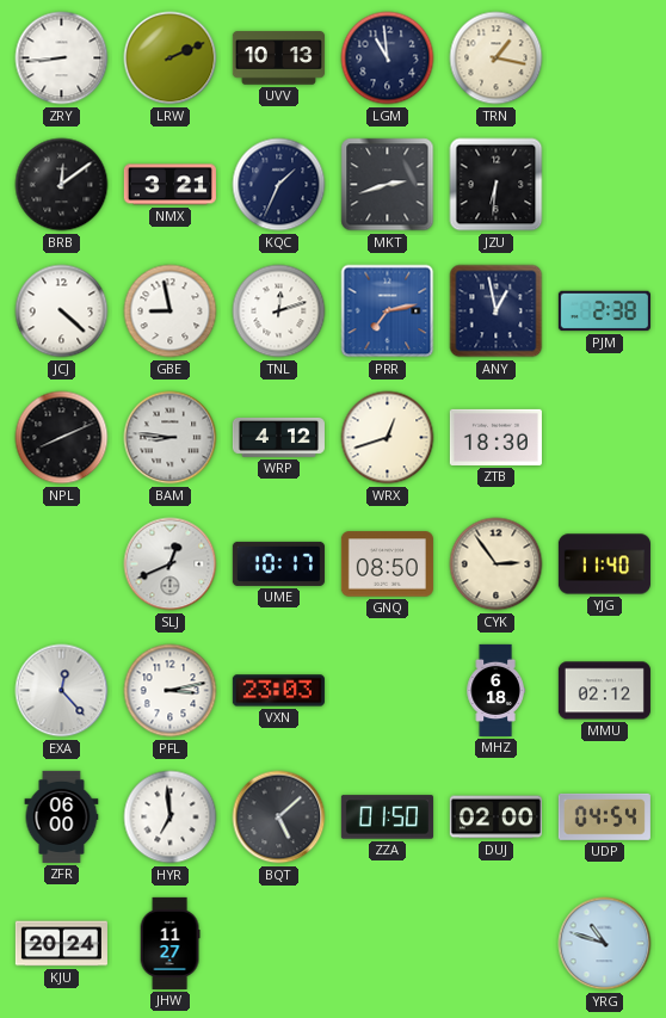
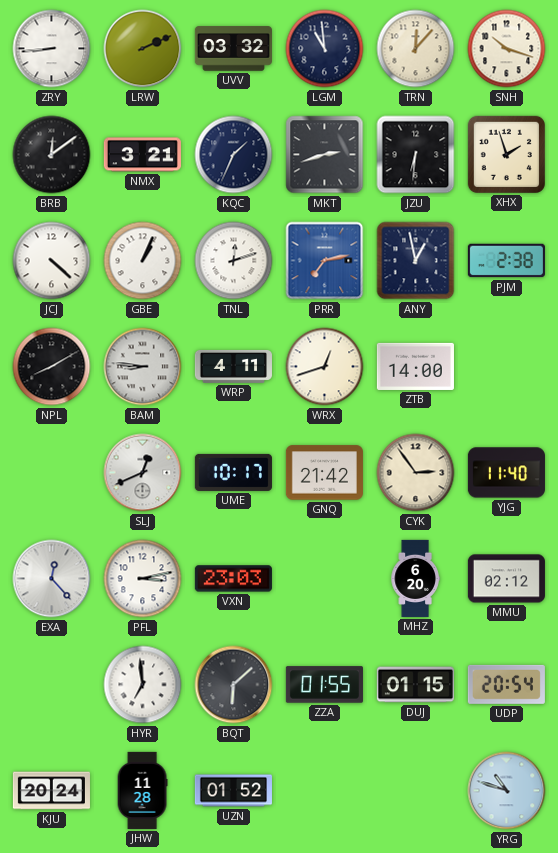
UVV: 10:13 -> 03:32
TRN: 1:17 -> 12:07
SNH: none -> 10:18
XHX: none -> 1:57
GBE: 8:58 -> 1:04
NPL: 8:11 -> 8:10
WRP: 4:12 -> 4:11
ZTB: 18:30 -> 14:00
GNQ: 08:50 -> 21:42
MHZ: 6:18 -> 6:20
ZFR: 06:00 -> none
BQT: 5:08 -> 6:08
ZZA: 01:50 -> 01:55
DUJ: 02:00 -> 01:15
UDP: 04:54 -> 20:54
JHW: 11:27 -> 11:28
UZN: none -> 01:52
